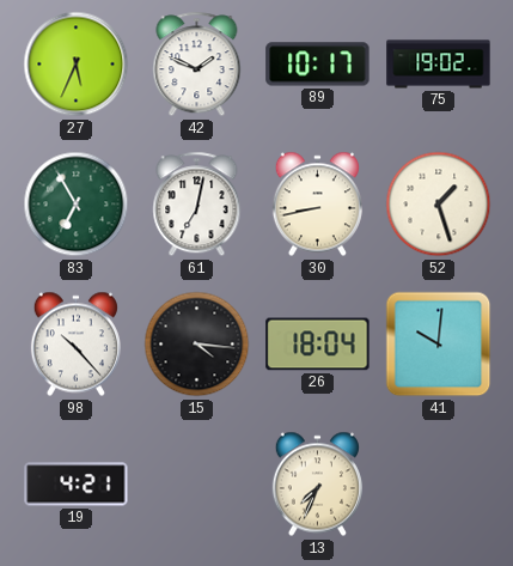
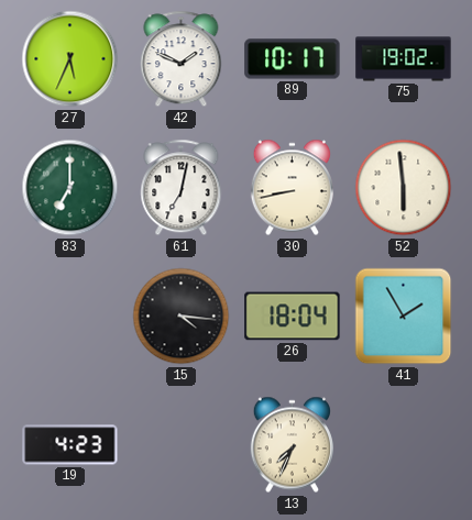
83: 6:55 -> 7:00
52: 1:27 -> 5:59
98: 10:23 -> none
41: 10:01 -> 1:55
19: 4:21 -> 4:23
